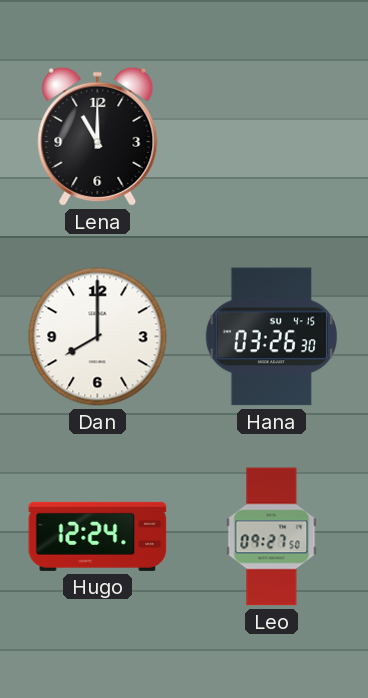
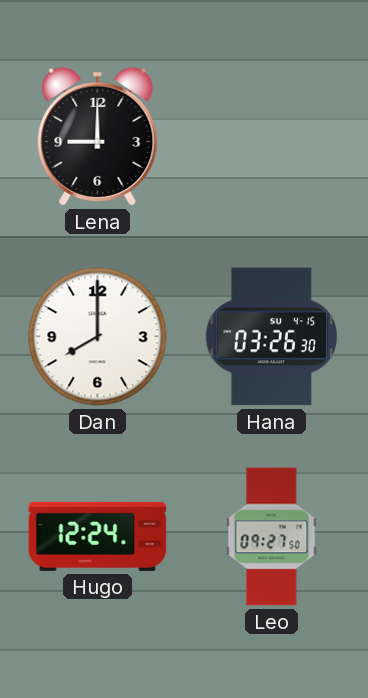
Lena: 11:00 -> 9:00
